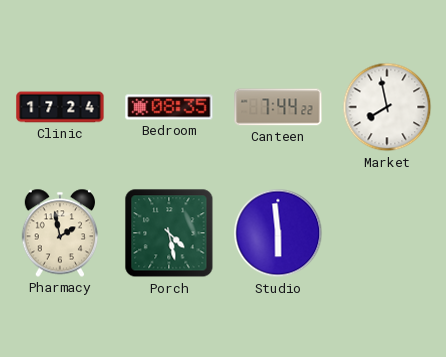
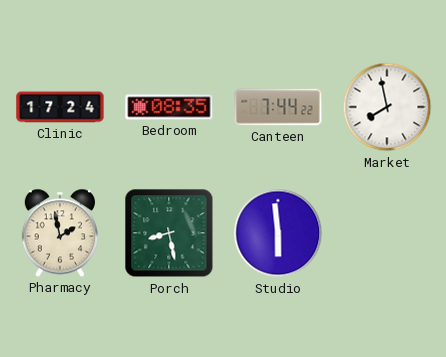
Porch: 4:28 -> 8:28
